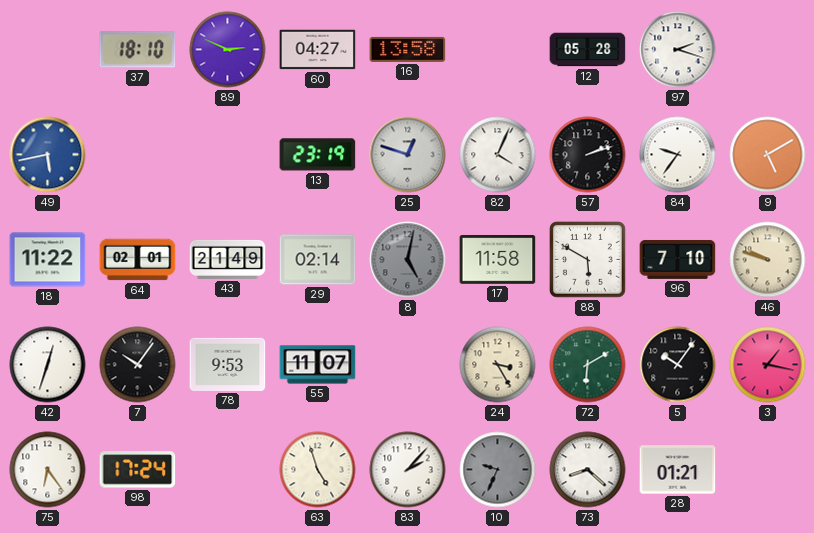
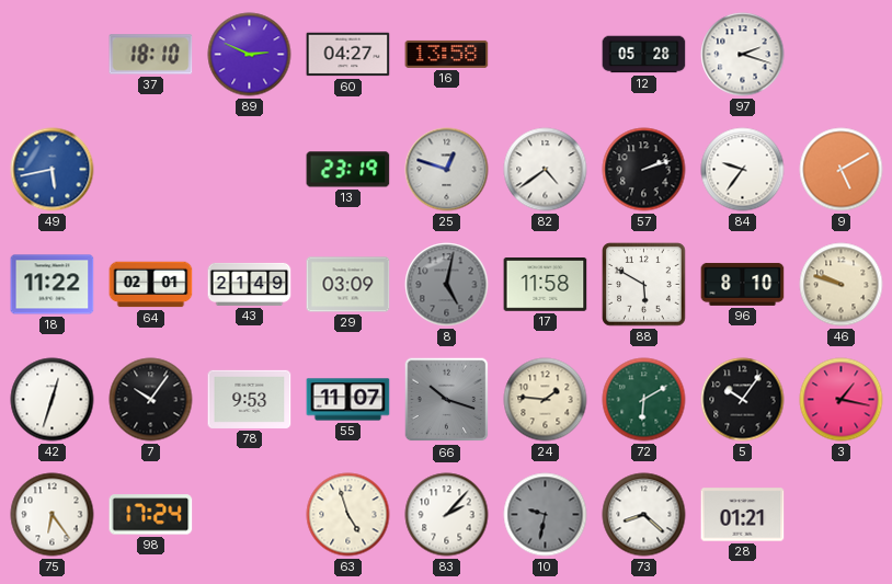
82: 4:04 -> 4:39
29: 02:14 -> 03:09
96: 7:10 -> 8:10
66: none -> 10:18
24: 3:25 -> 1:46
10: 9:34 -> 9:32
